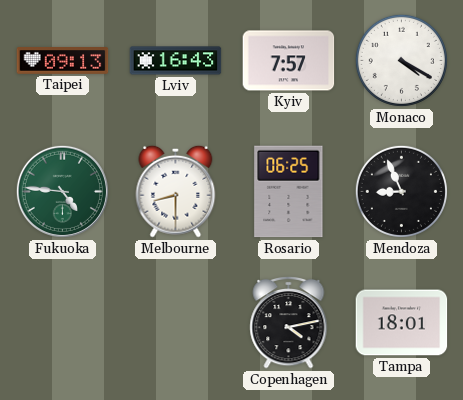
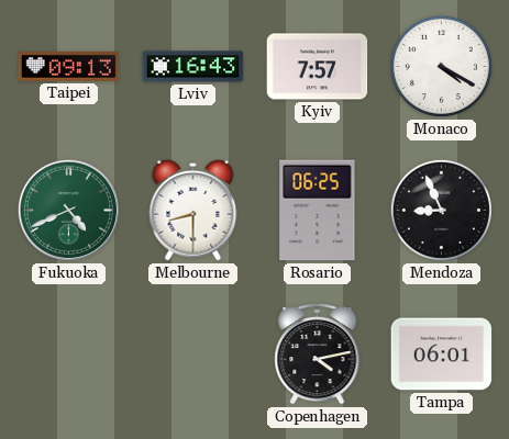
Fukuoka: 4:46 -> 4:41
Tampa: 18:01 -> 06:01
